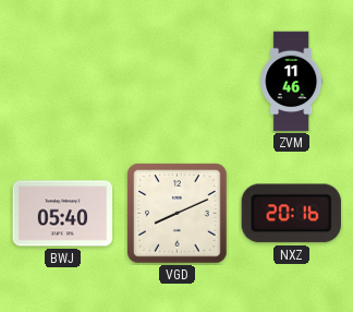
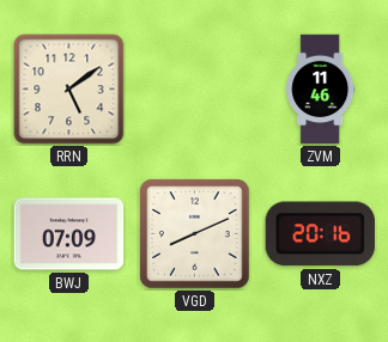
RRN: none -> 5:09
BWJ: 05:40 -> 07:09
